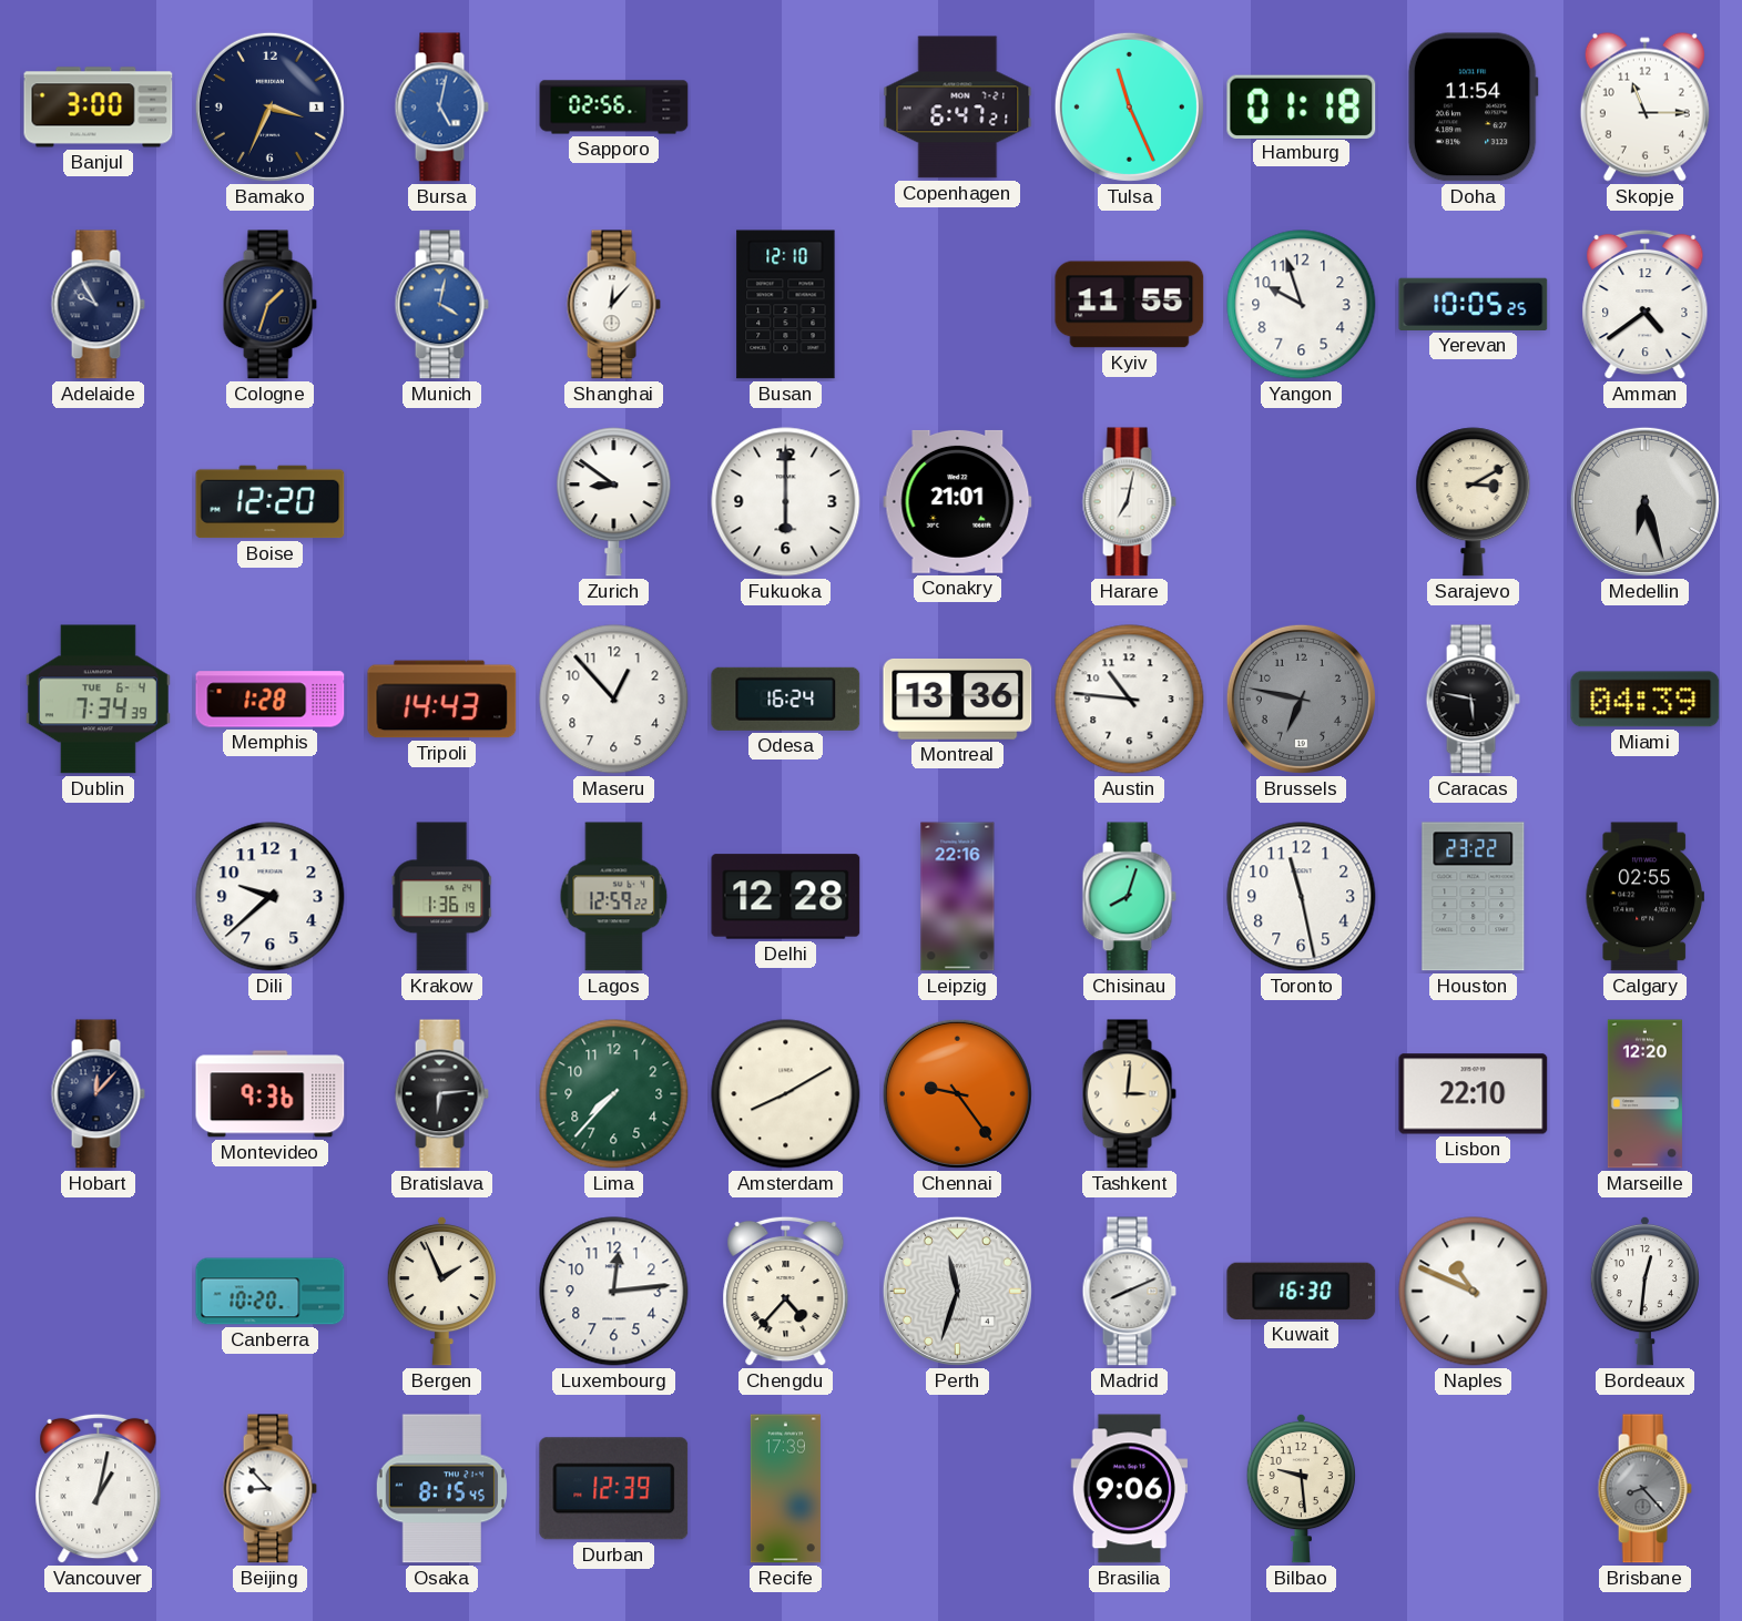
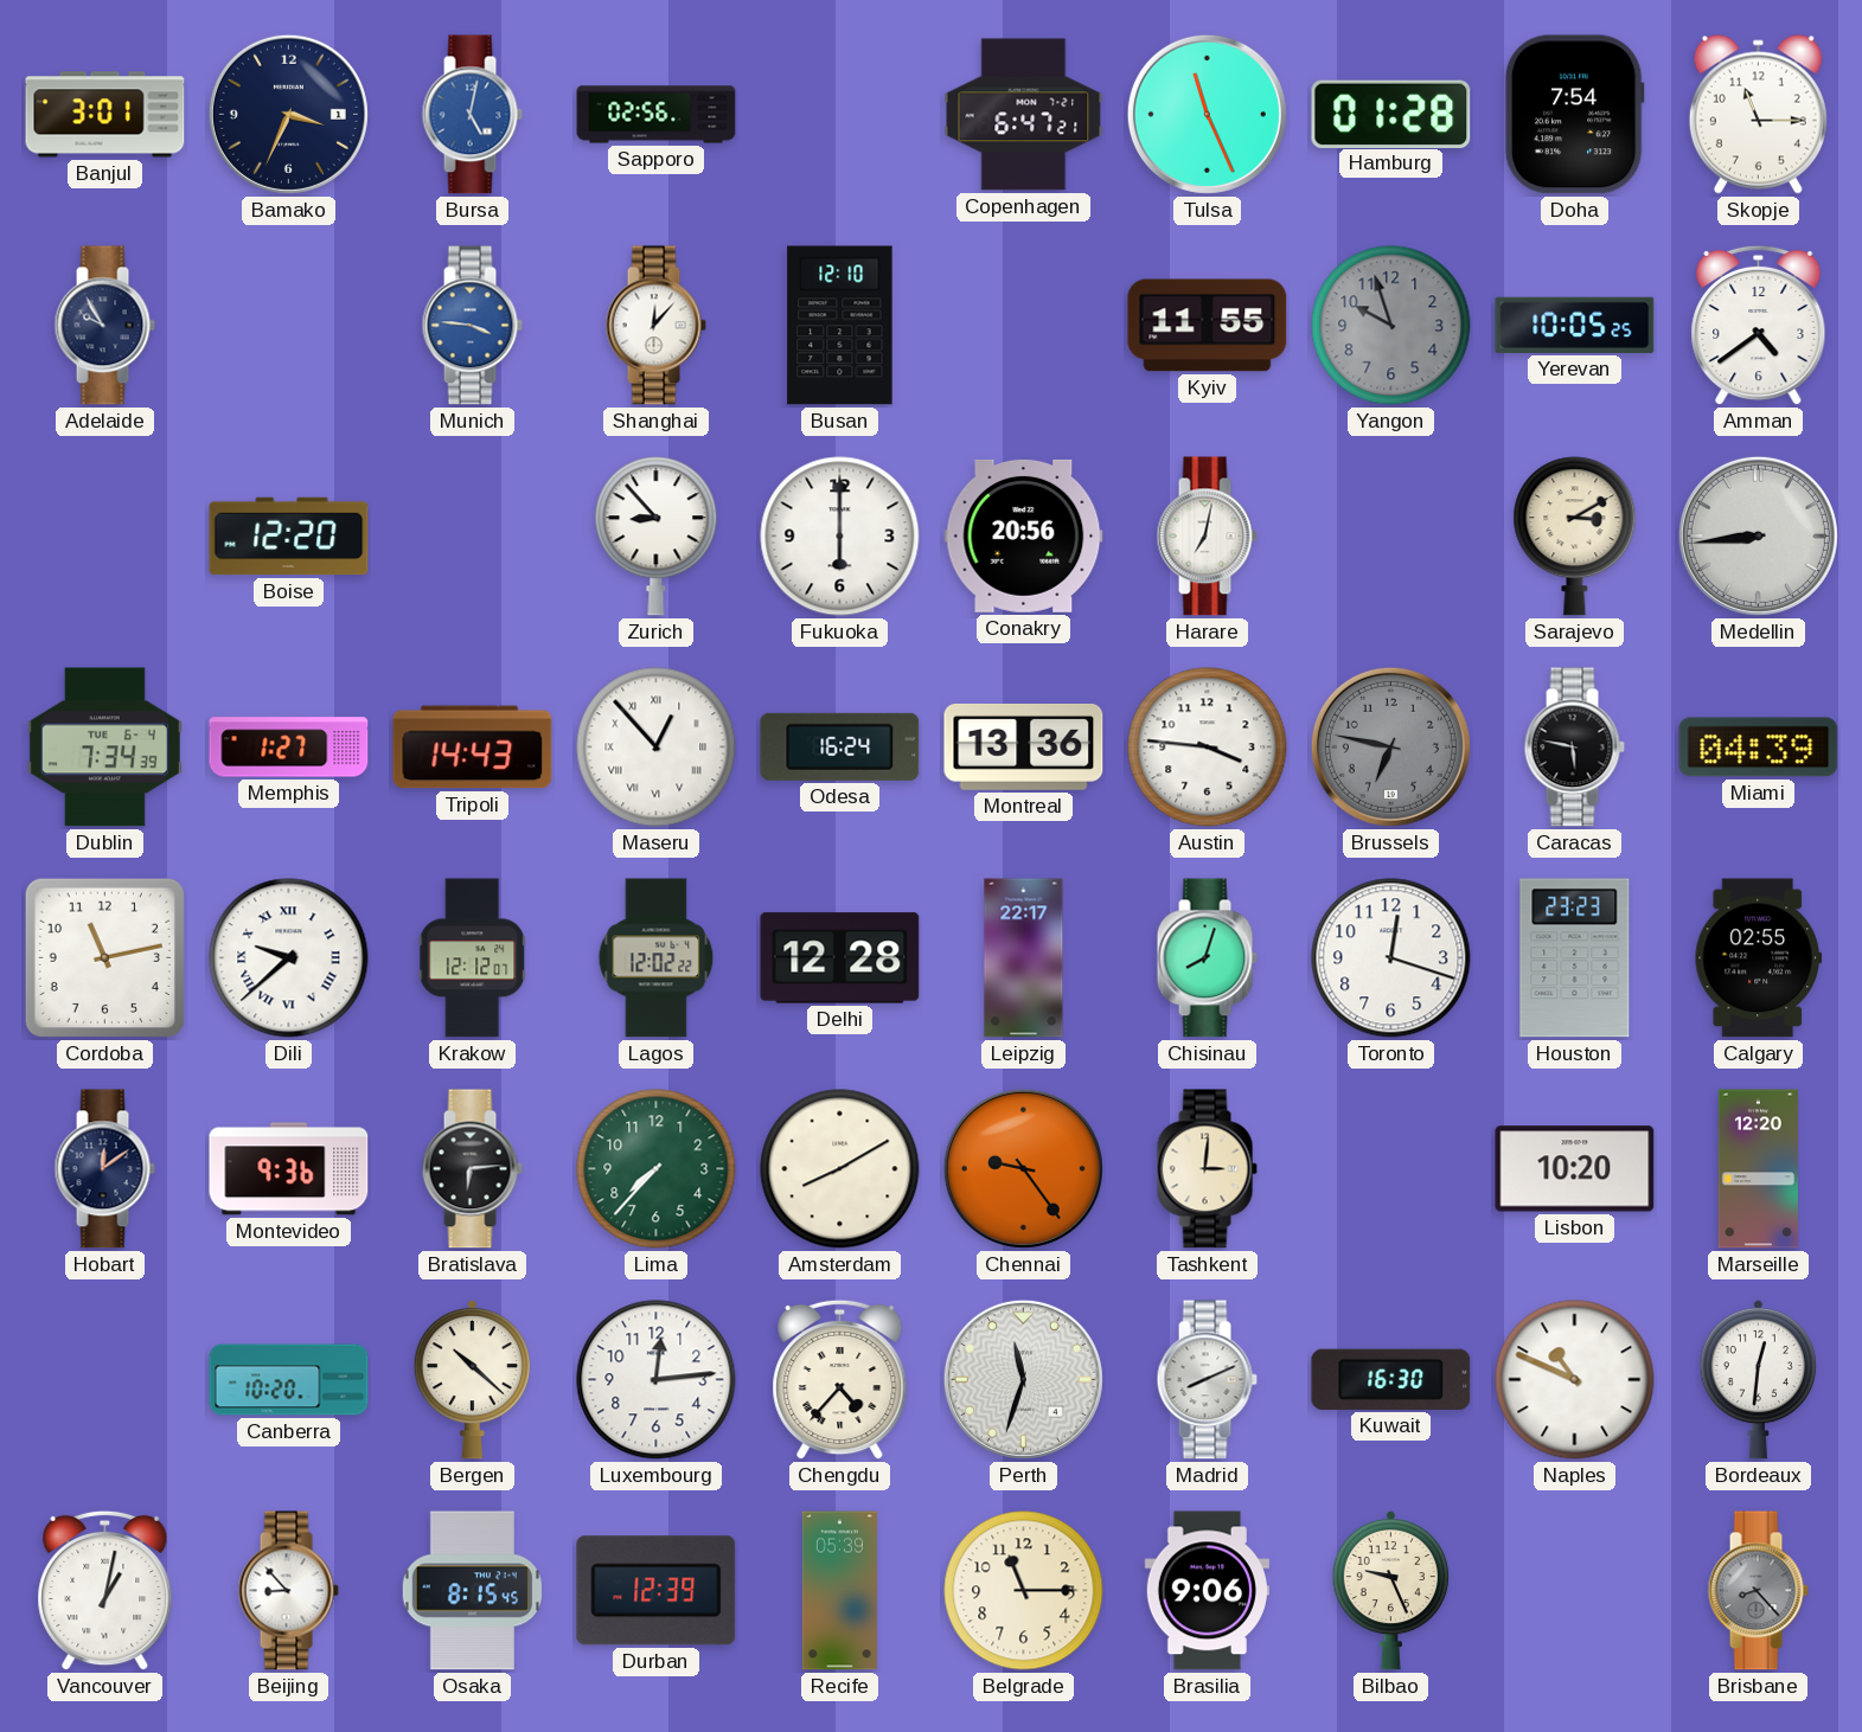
Banjul: 3:00 -> 3:01
Hamburg: 01:18 -> 01:28
Doha: 11:54 -> 7:54
Cologne: 1:33 -> none
Munich: 4:02 -> 3:46
Yangon dial: white -> grey
Zurich: 8:51 -> 8:53
Conakry: 21:01 -> 20:56
Medellin: 6:27 -> 8:44
Memphis: 1:28 -> 1:27
Maseru numerals: Arabic -> Roman
Austin: 10:46 -> 3:46
Cordoba: none -> 11:13
Dili numerals: Arabic -> Roman
Krakow: 1:36 -> 12:12
Lagos: 12:59 -> 12:02
Leipzig: 22:16 -> 22:17
Toronto: 11:28 -> 12:18
Houston: 23:22 -> 23:23
Hobart: 12:07 -> 12:09
Lisbon: 22:10 -> 10:20
Bergen: 1:56 -> 10:22
Recife: 17:39 -> 05:39
Belgrade: none -> 11:15
Bilbao: 9:29 -> 9:26
